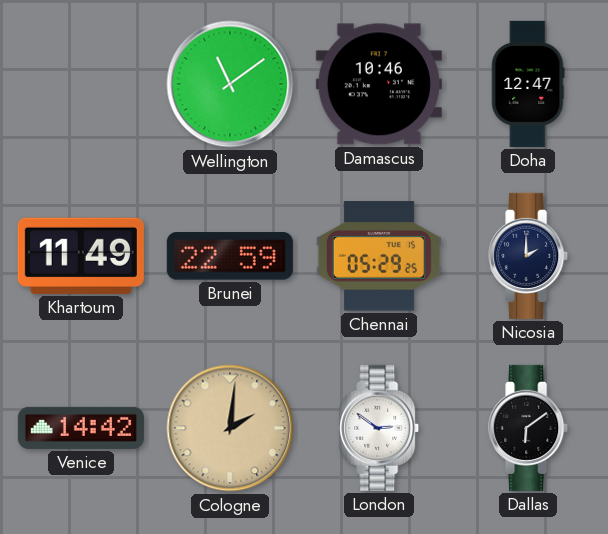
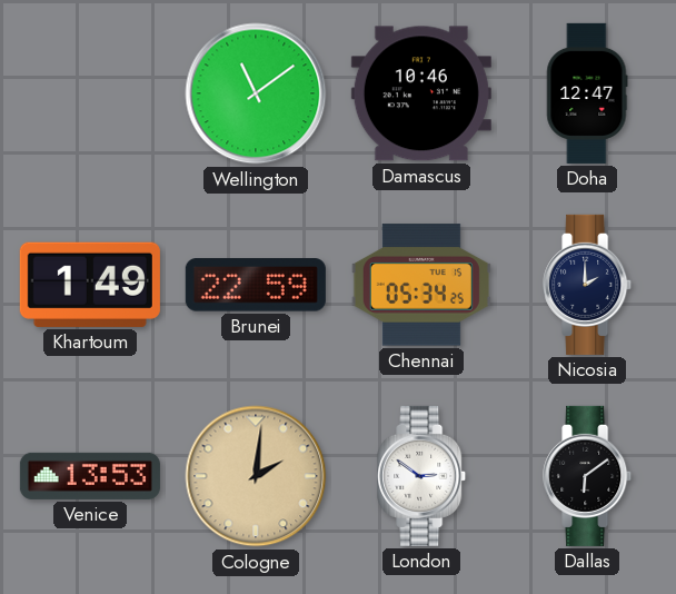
Khartoum: 11:49 -> 1:49
Chennai: 05:29 -> 05:34
Venice: 14:42 -> 13:53
